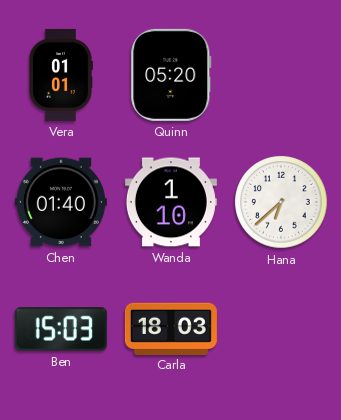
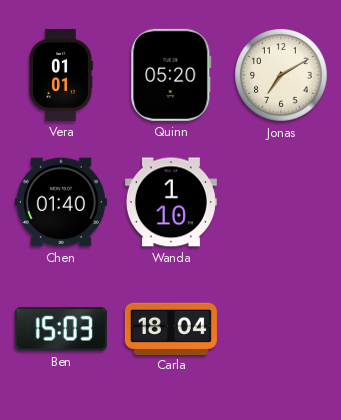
Jonas: none -> 7:10
Hana: 6:38 -> none
Carla: 18:03 -> 18:04
